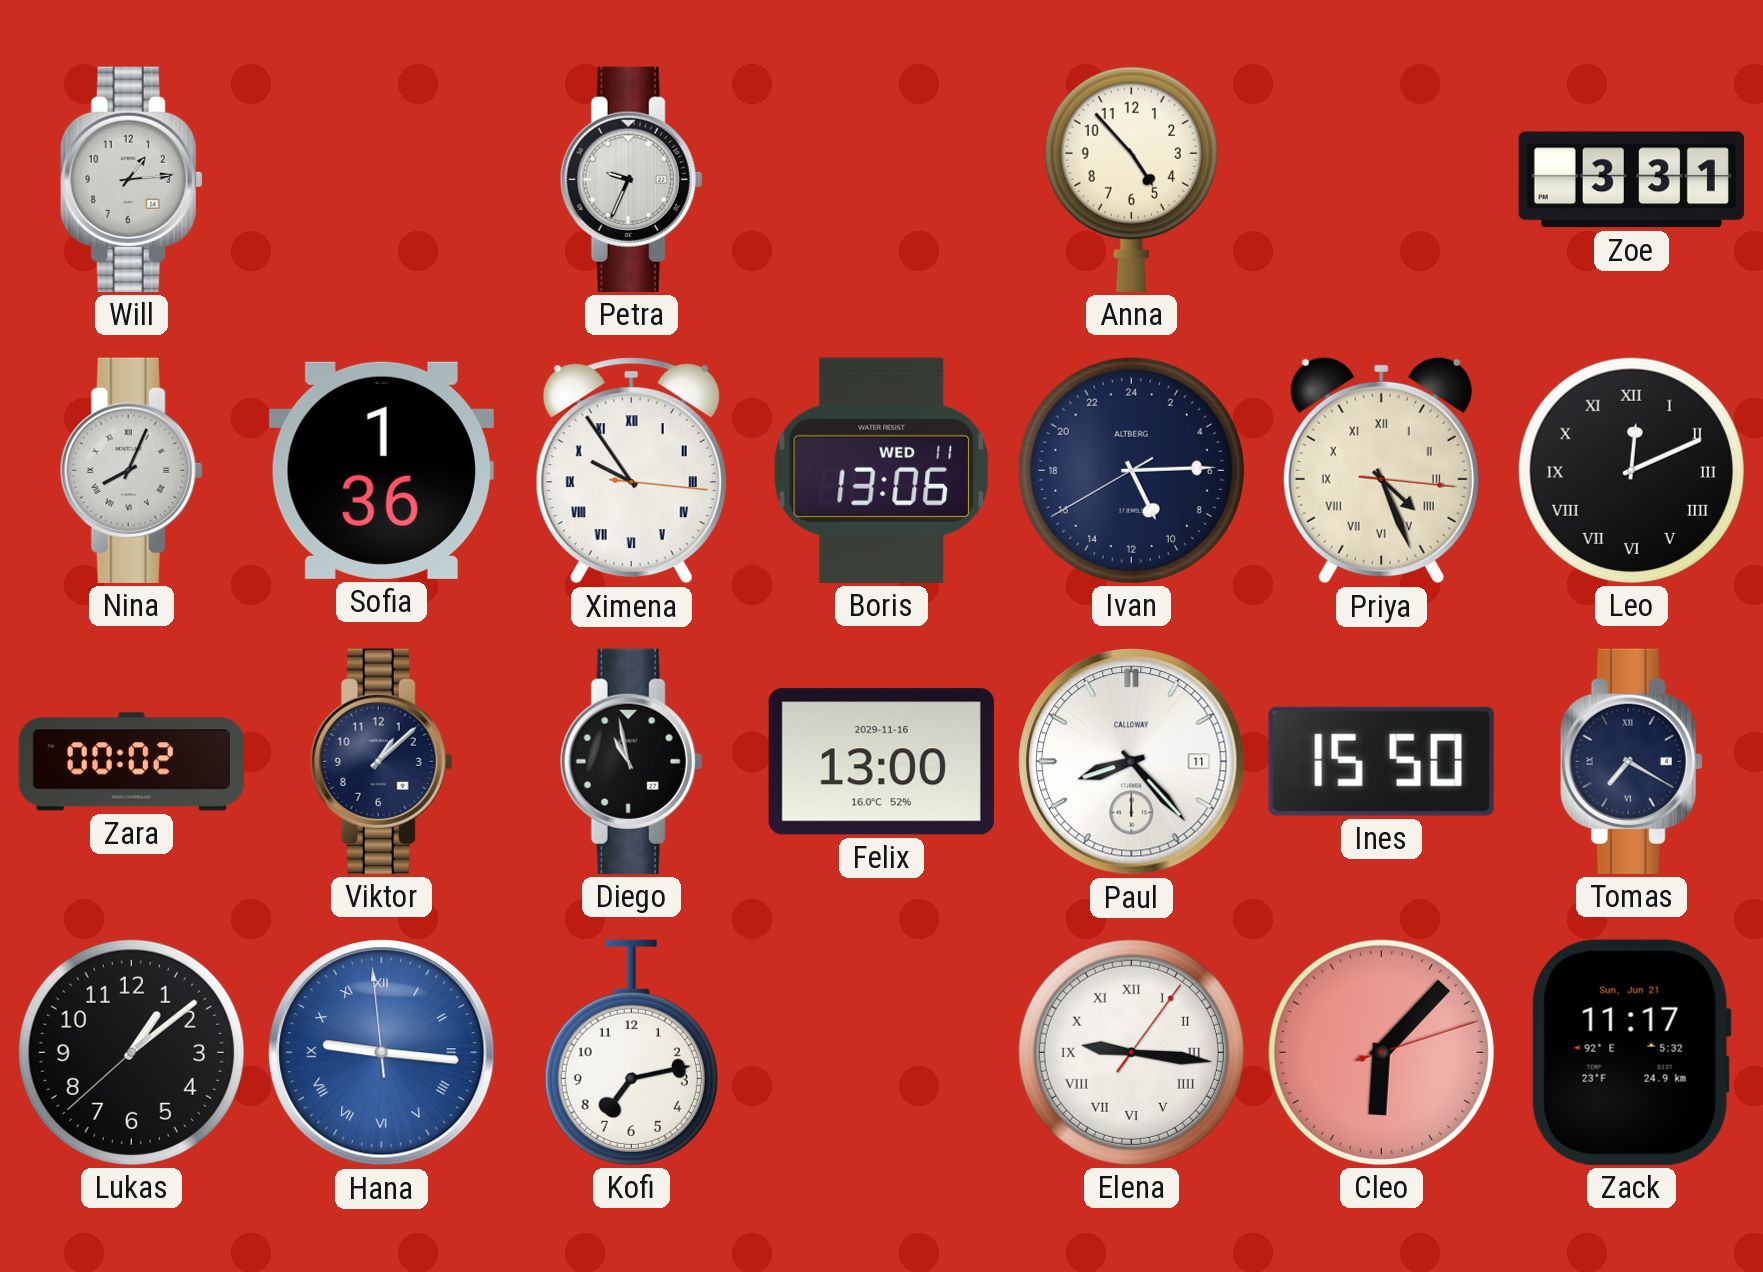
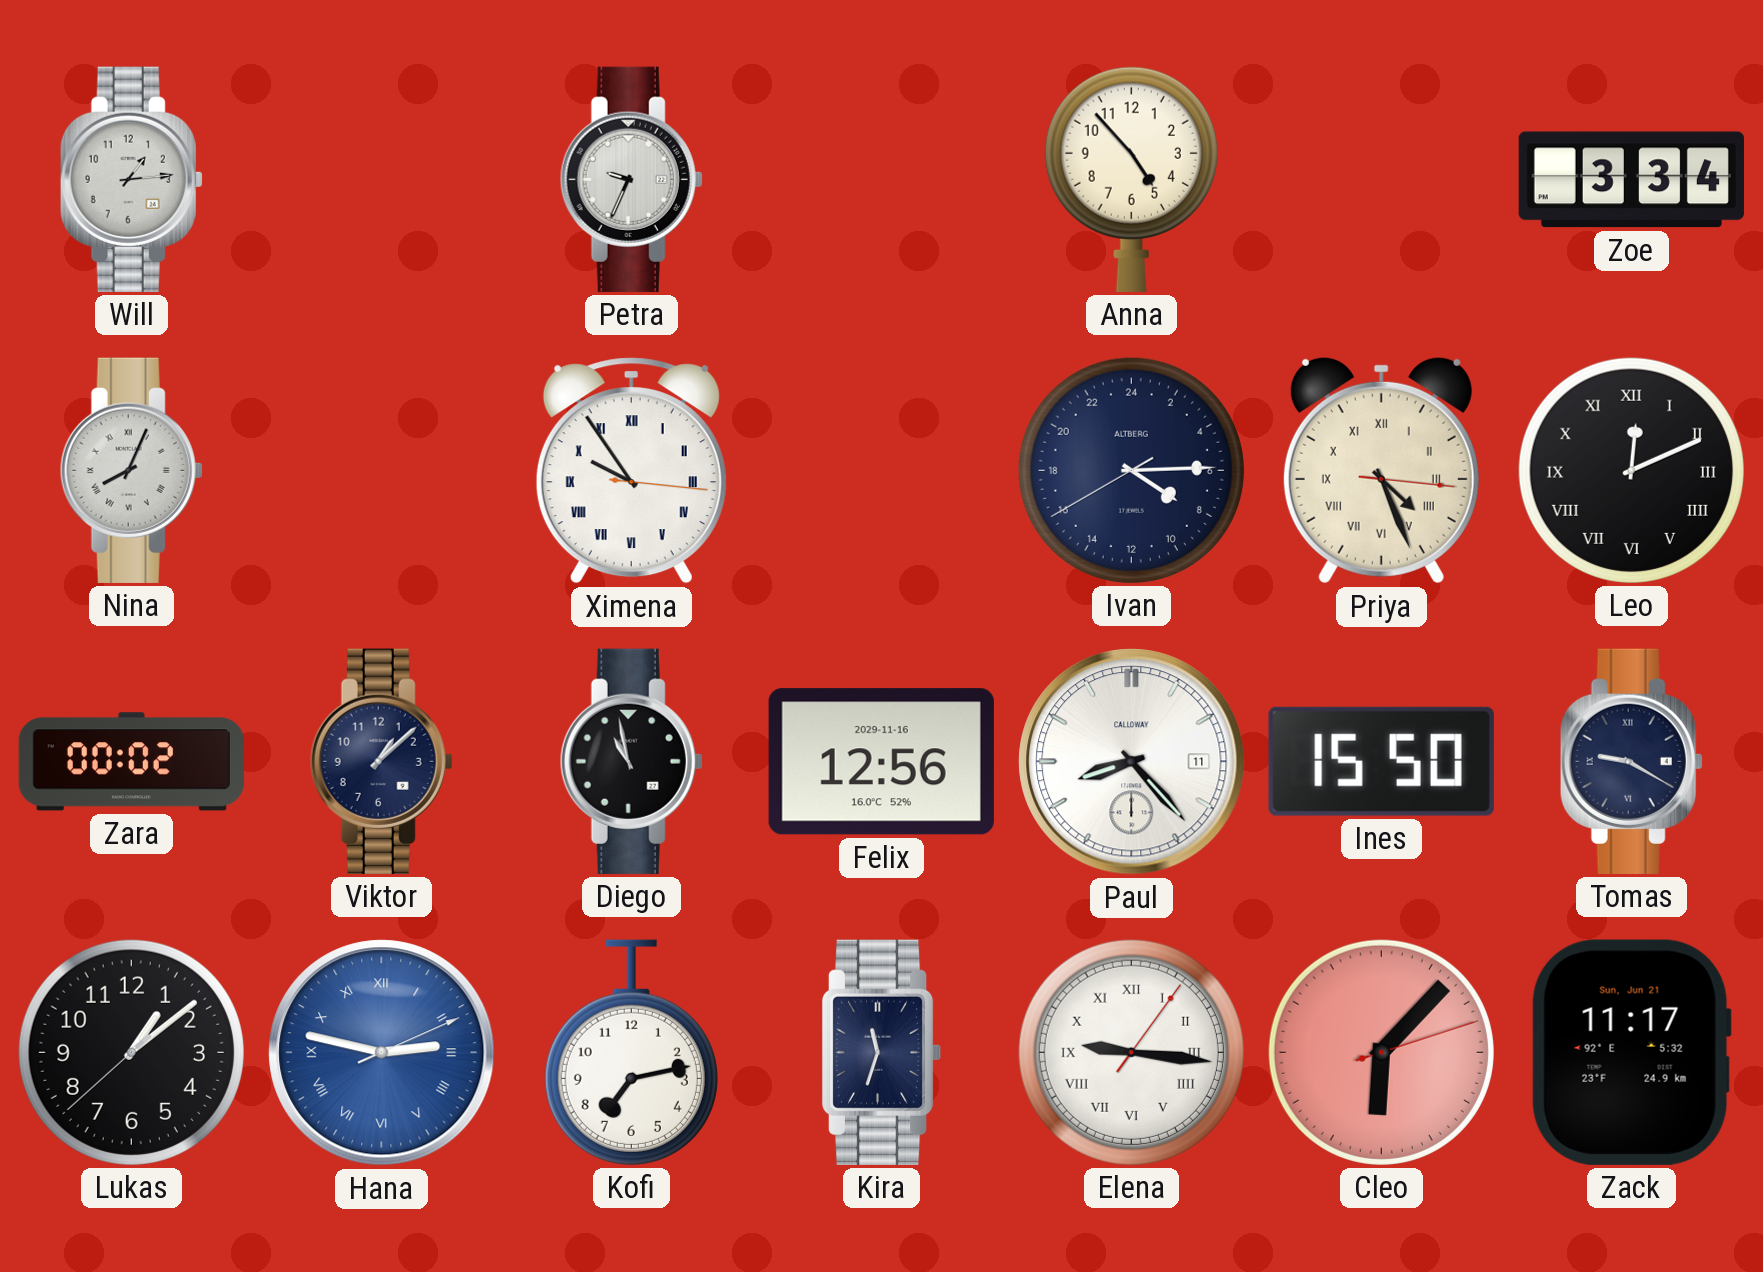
Zoe: 3:31 -> 3:34
Sofia: 1:36 -> none
Boris: 13:06 -> none
Ivan: 10:14 -> 8:14
Felix: 13:00 -> 12:56
Tomas: 7:20 -> 9:20
Hana: 9:15 -> 2:47
Kira: none -> 11:33
